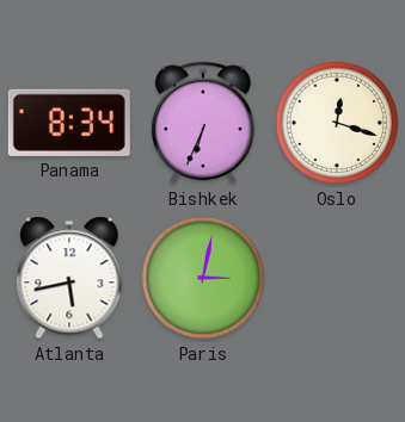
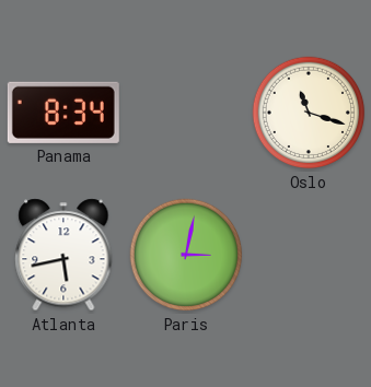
Bishkek: 6:34 -> none
Oslo: 12:18 -> 11:18
